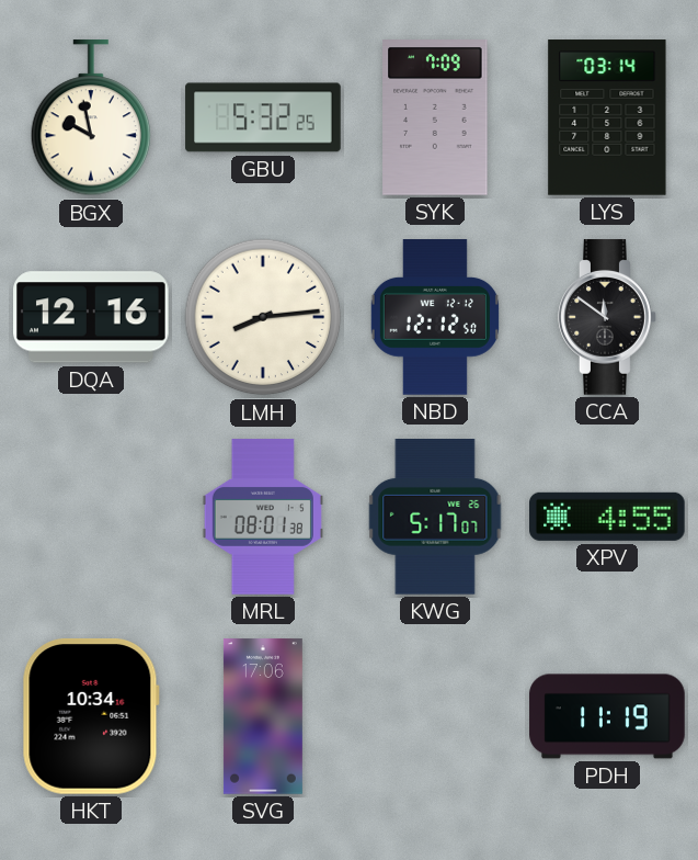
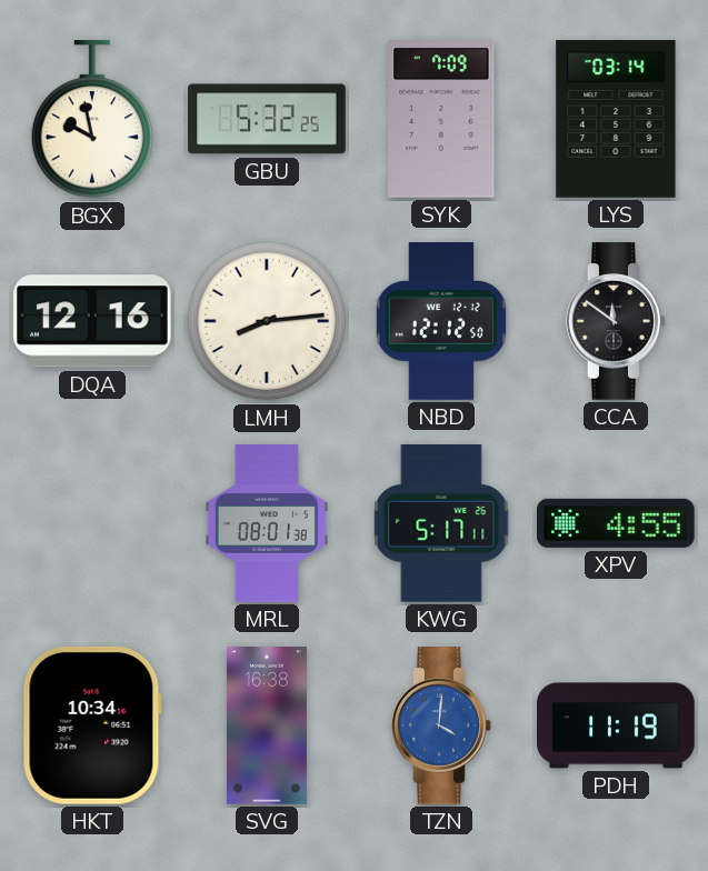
KWG: 5:17:07 -> 5:17:11
SVG: 17:06 -> 16:38
TZN: none -> 4:01
